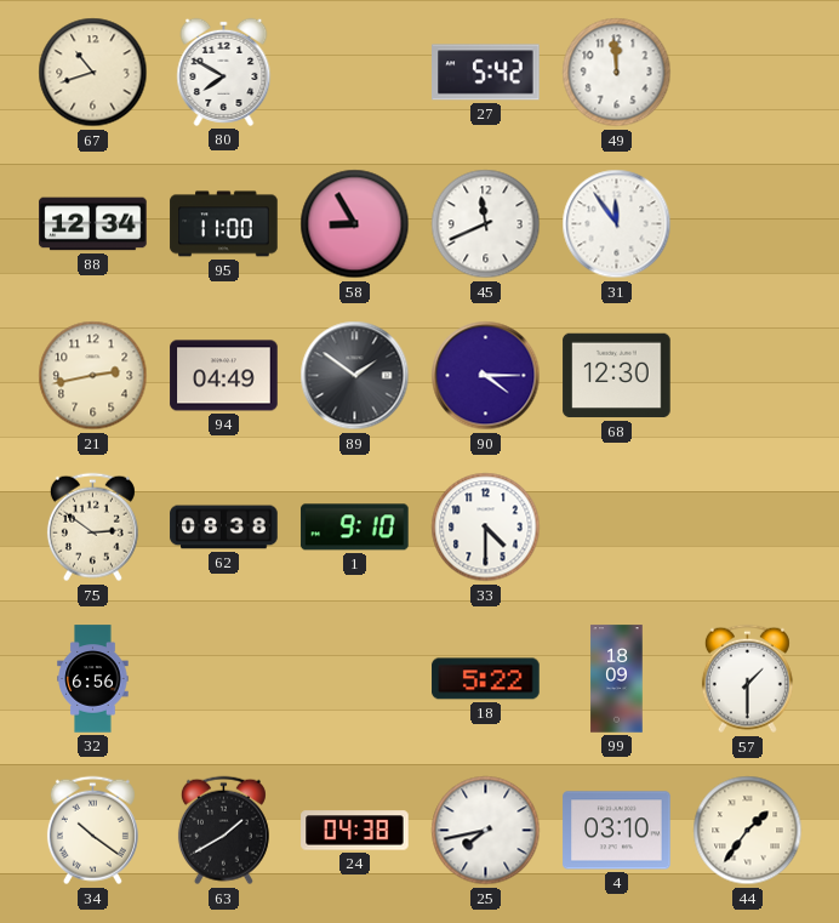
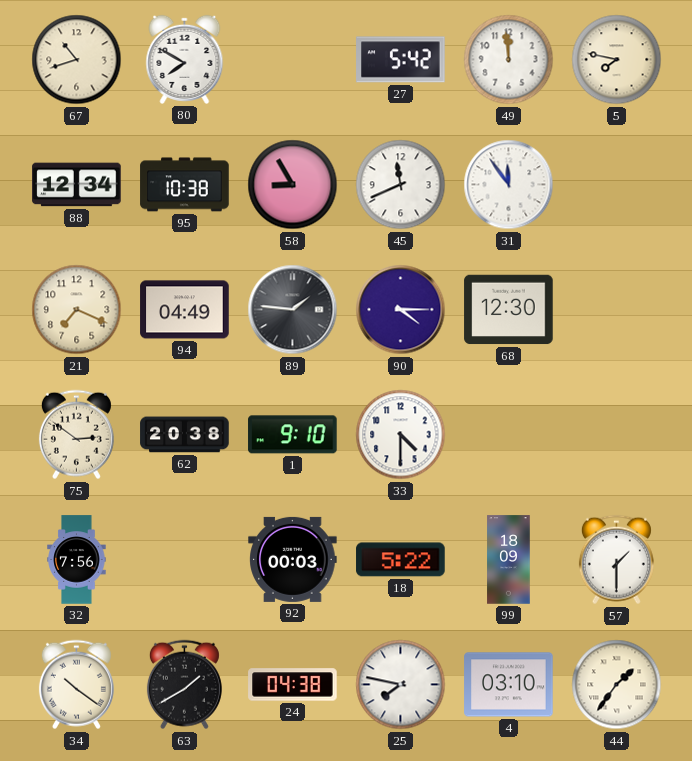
5: none -> 7:47
95: 11:00 -> 10:38
21: 2:43 -> 7:19
89: 1:51 -> 1:46
62: 08:38 -> 20:38
32: 6:56 -> 7:56
92: none -> 00:03
25: 7:43 -> 7:47
